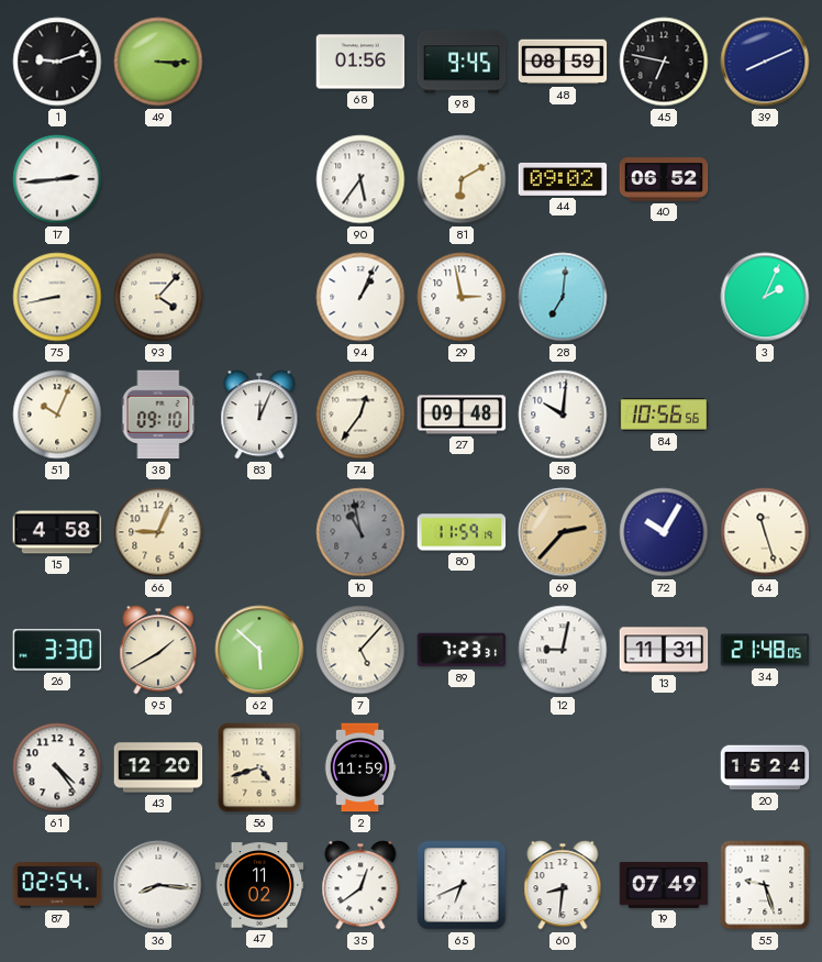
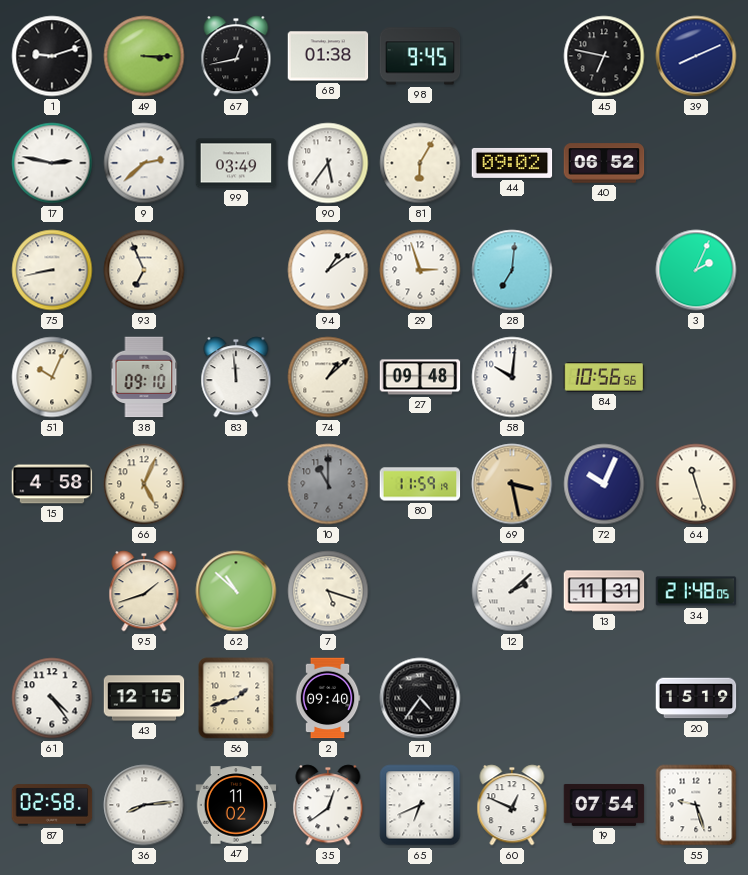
67: none -> 12:43
68: 01:56 -> 01:38
48: 08:59 -> none
17: 2:44 -> 2:47
9: none -> 2:38
99: none -> 03:49
81: 6:10 -> 6:05
93: 4:07 -> 6:56
94: 1:04 -> 1:09
29: 2:58 -> 2:57
83: 12:04 -> 11:59
74: 12:36 -> 1:08
66: 9:04 -> 5:04
10: 10:58 -> 11:00
69: 2:37 -> 3:28
72: 10:05 -> 10:04
26: 3:30 -> none
95: 1:40 -> 1:42
62: 5:52 -> 10:52
7: 5:07 -> 5:18
89: 7:23 -> none
12: 9:02 -> 2:08
43: 12:20 -> 12:15
56: 4:42 -> 1:42
2: 11:59 -> 09:40
71: none -> 4:36
20: 15:24 -> 15:19
87: 02:54 -> 02:58
36: 8:16 -> 8:14
60: 8:31 -> 12:49
19: 07:49 -> 07:54
